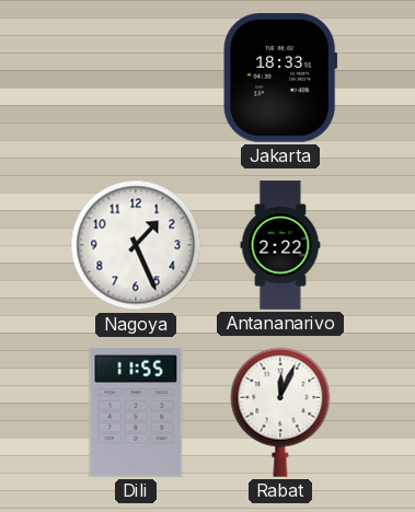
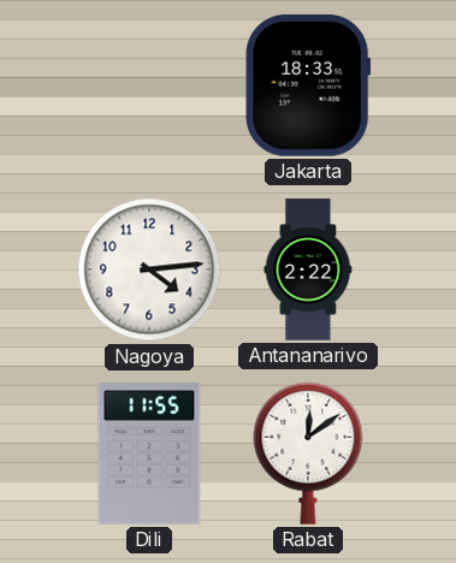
Nagoya: 1:26 -> 4:14
Rabat: 12:04 -> 12:09
